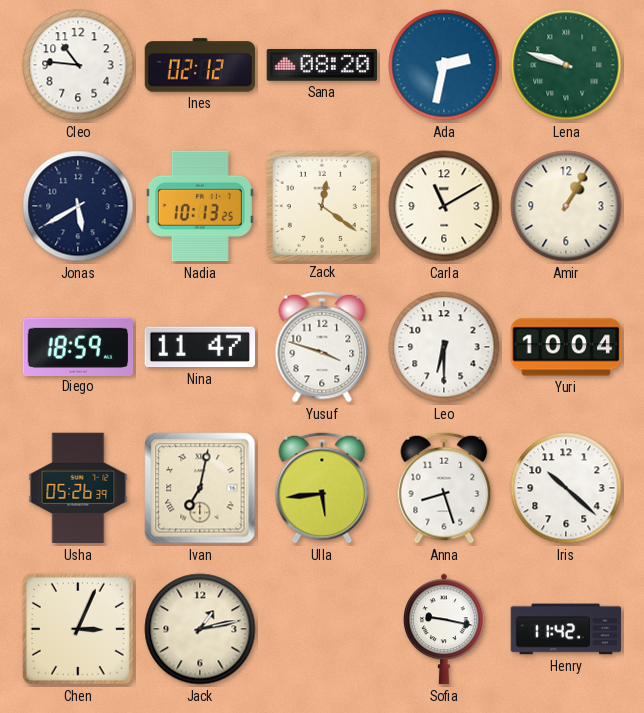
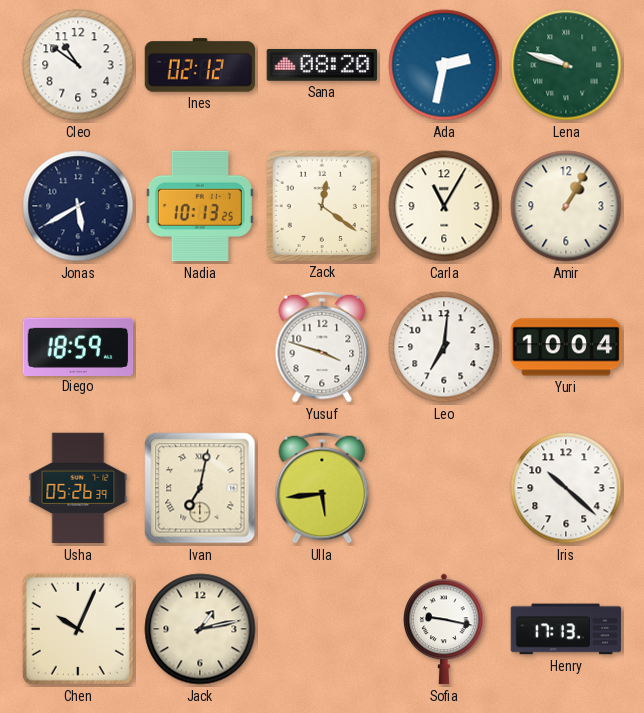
Cleo: 10:46 -> 10:51
Carla: 11:10 -> 11:05
Nina: 11:47 -> none
Leo: 6:30 -> 7:01
Anna: 8:27 -> none
Chen: 3:04 -> 10:04
Henry: 11:42 -> 17:13
